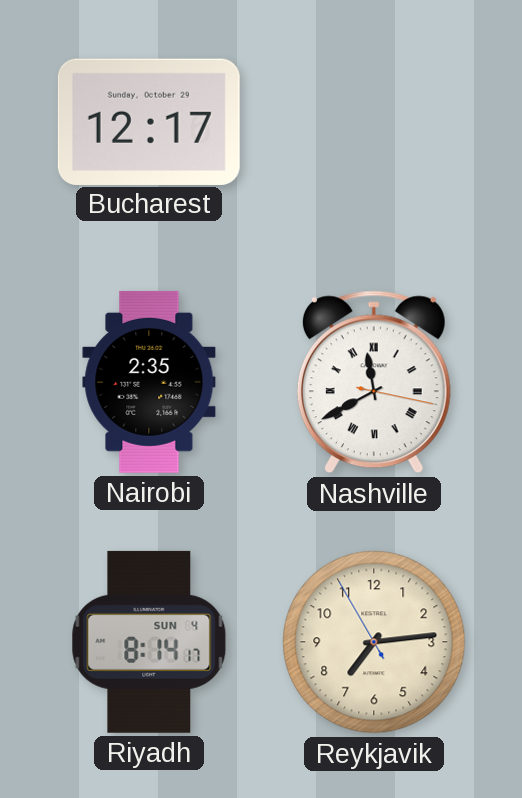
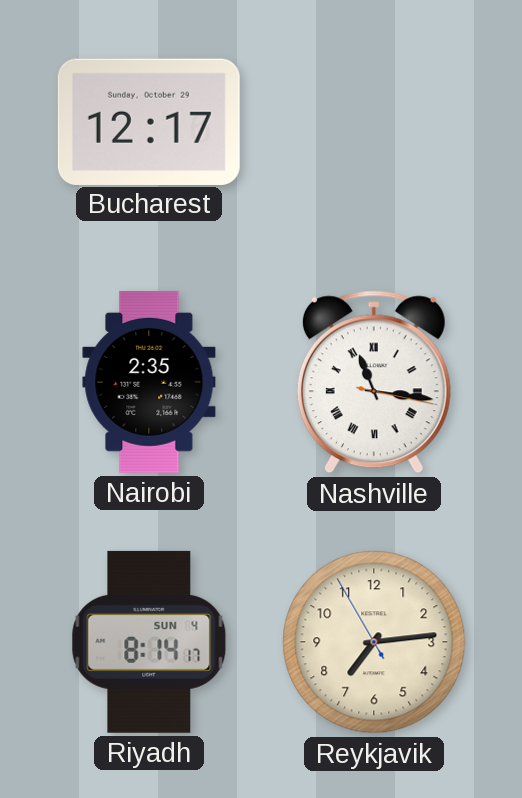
Nashville: 11:40 -> 11:16
